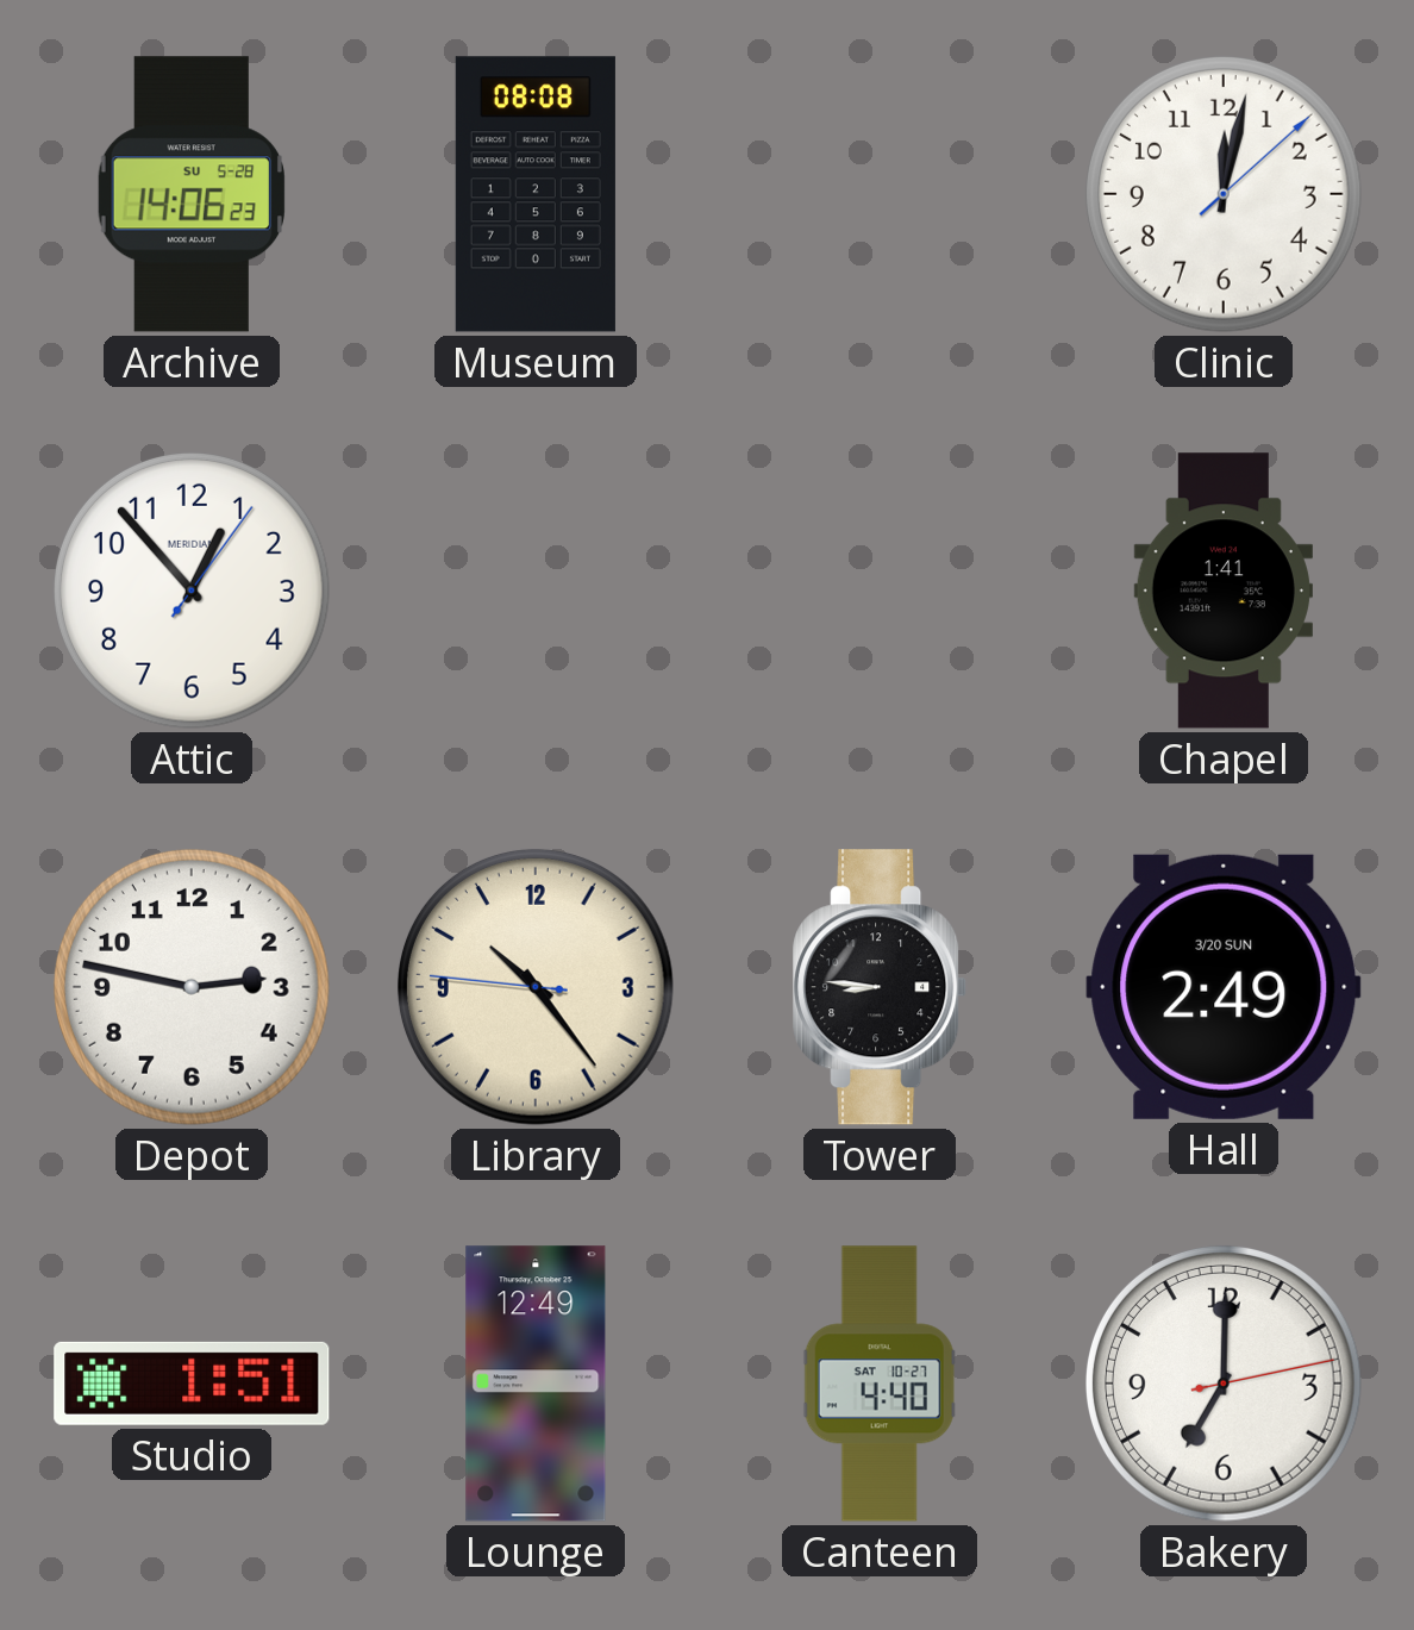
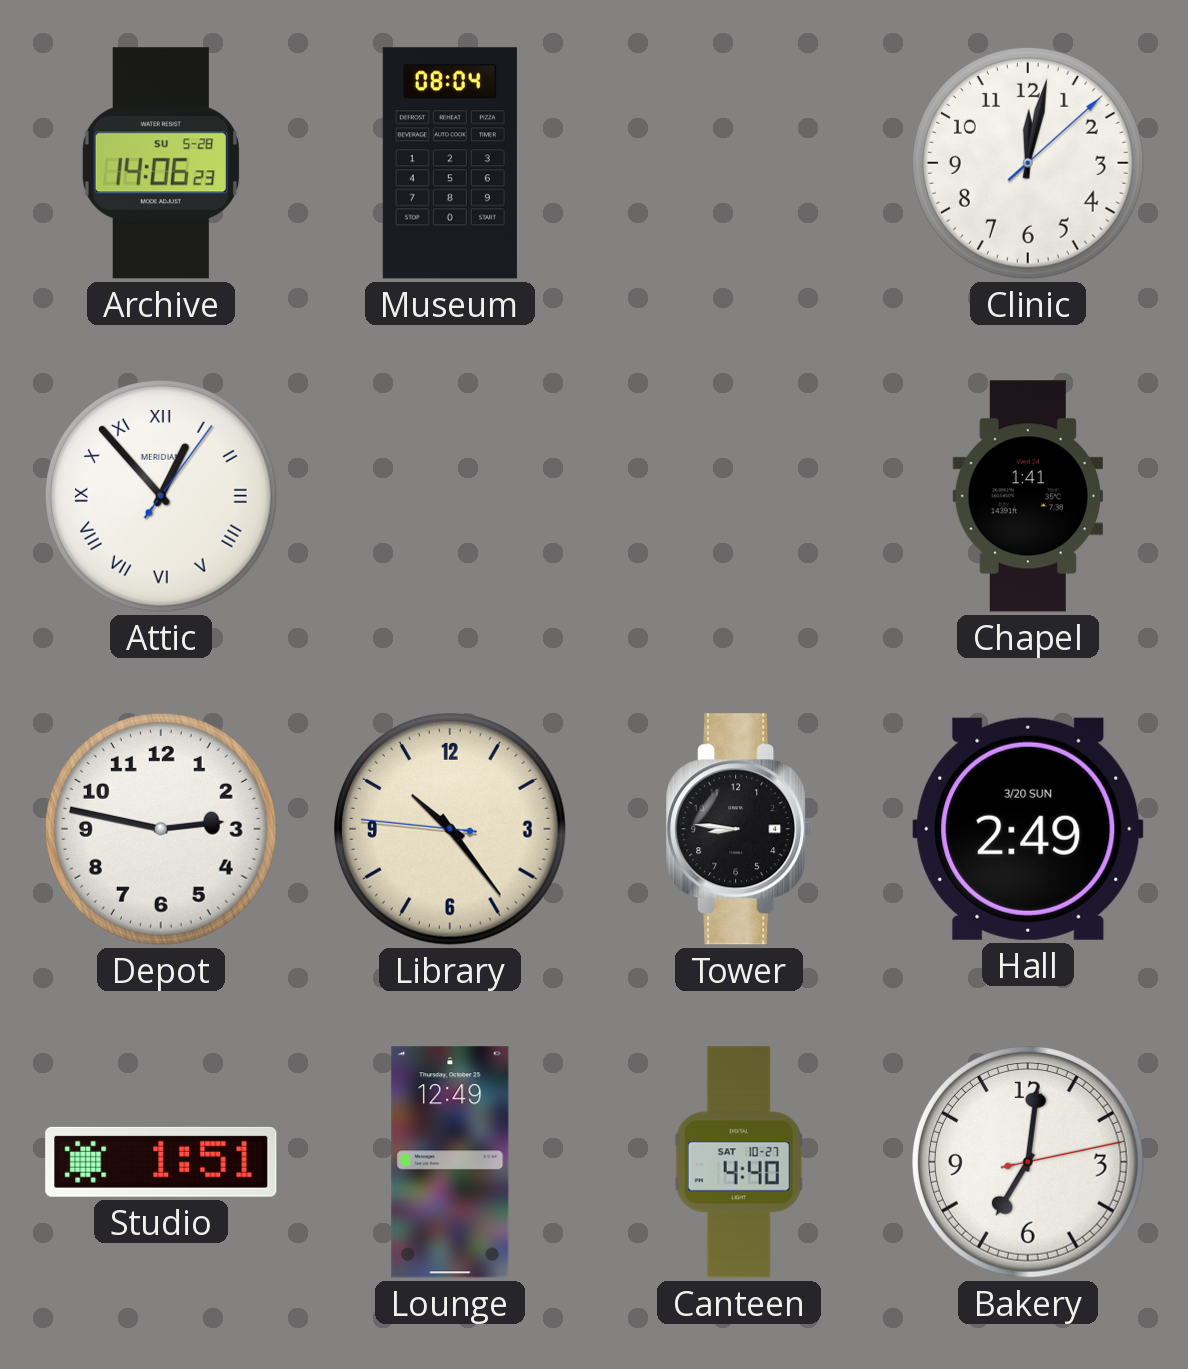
Museum: 08:08 -> 08:04
Attic numerals: Arabic -> Roman
Bakery: 7:00 -> 7:01
